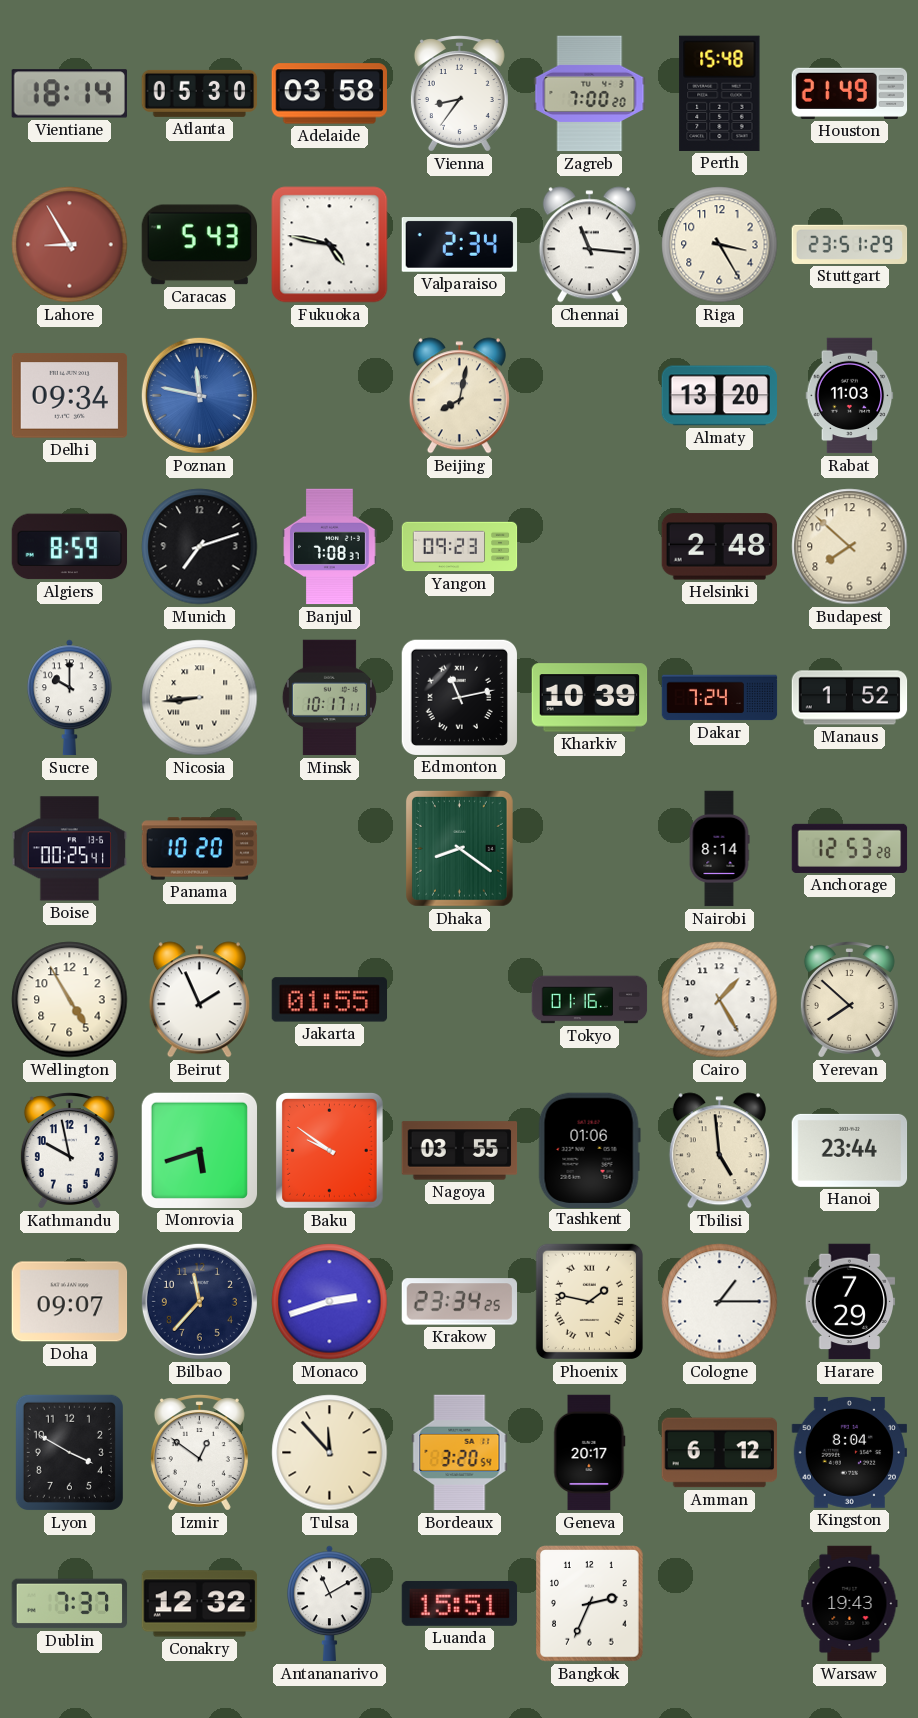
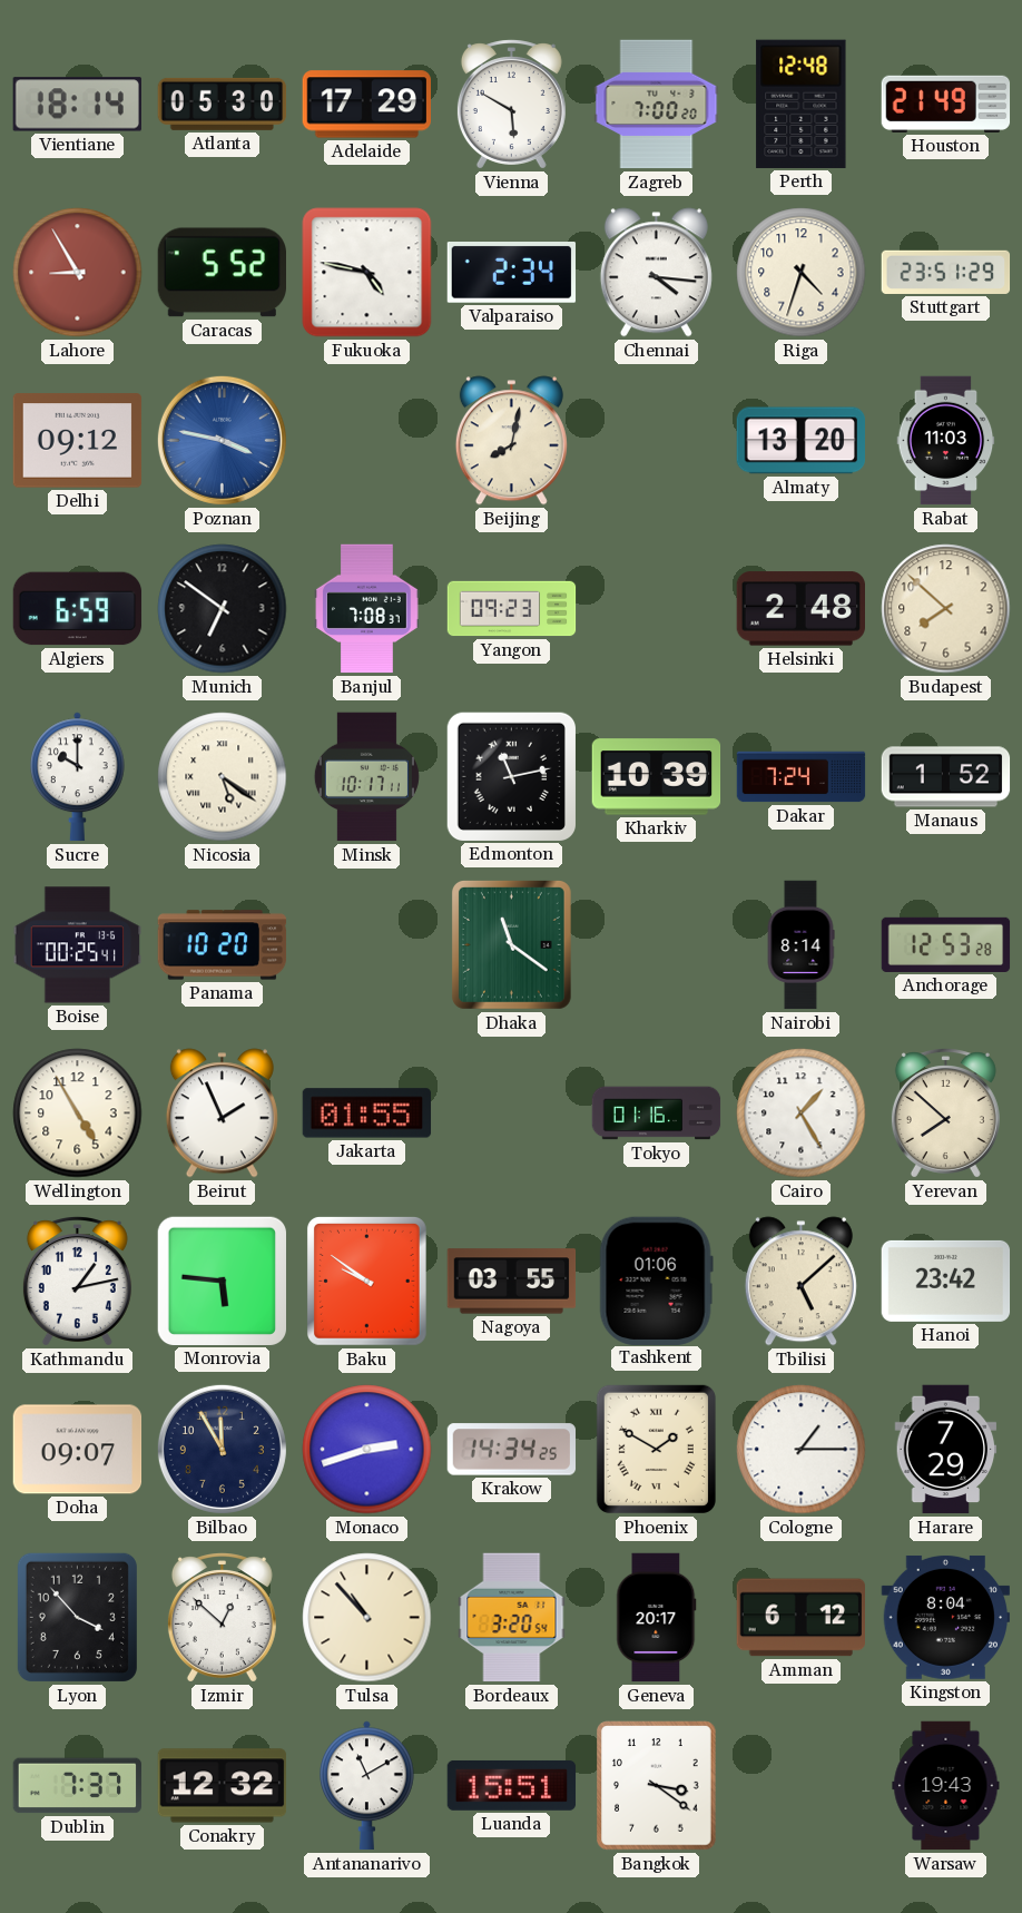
Adelaide: 03:58 -> 17:29
Vienna: 8:36 -> 5:50
Perth: 15:48 -> 12:48
Caracas: 5:43 -> 5:52
Chennai: 11:16 -> 4:16
Riga: 3:25 -> 4:33
Delhi: 09:34 -> 09:12
Poznan: 11:47 -> 3:47
Algiers: 8:59 -> 6:59
Munich: 7:12 -> 6:51
Nicosia: 8:44 -> 5:21
Dhaka: 8:21 -> 11:21
Kathmandu: 9:58 -> 1:13
Monrovia: 5:42 -> 5:46
Tbilisi: 4:59 -> 5:08
Hanoi: 23:44 -> 23:42
Bilbao: 11:37 -> 11:55
Krakow: 23:34 -> 14:34
Phoenix: 1:47 -> 1:50
Lyon: 3:50 -> 3:53
Izmir: 12:51 -> 12:52
Tulsa: 11:53 -> 10:53
Bangkok: 2:34 -> 3:21
